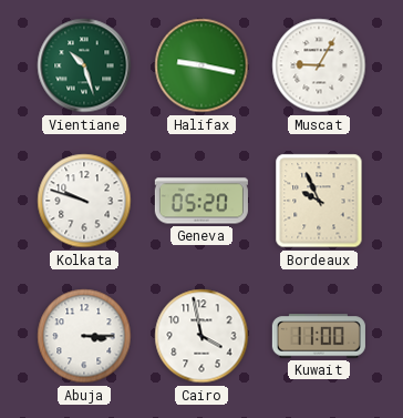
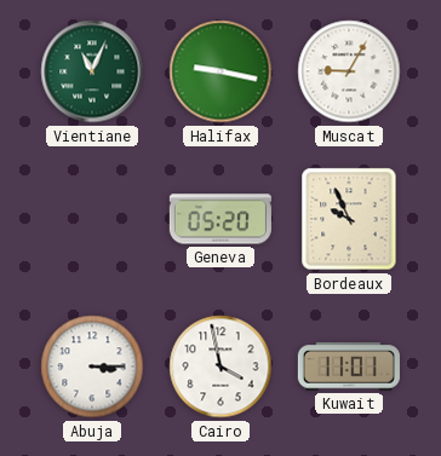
Vientiane: 10:27 -> 11:04
Kolkata: 9:48 -> none
Kuwait: 11:00 -> 11:01
